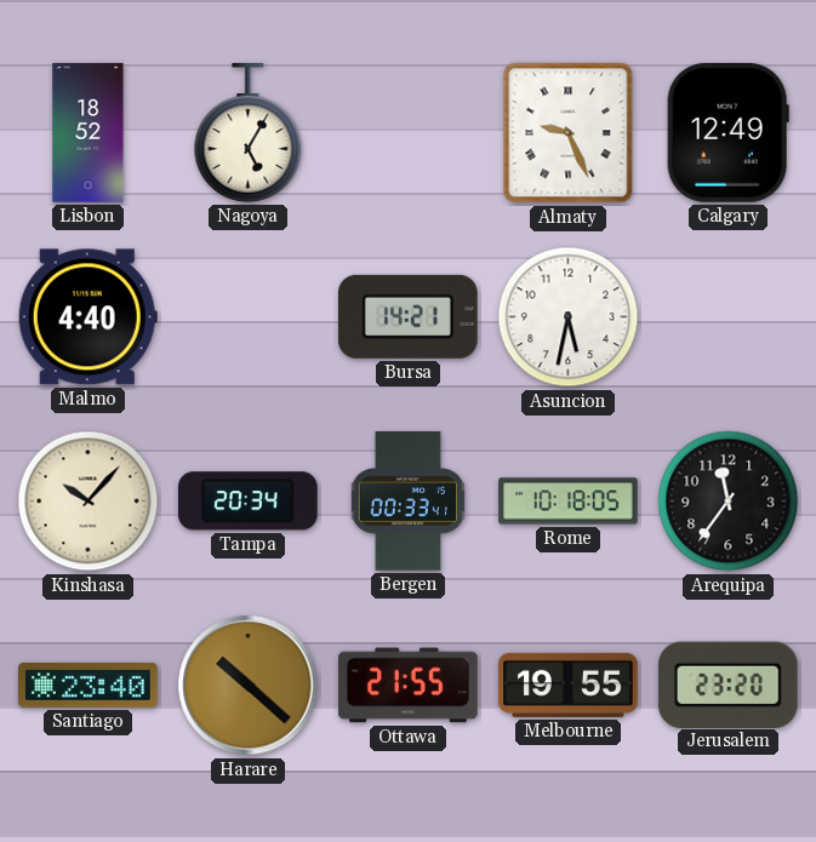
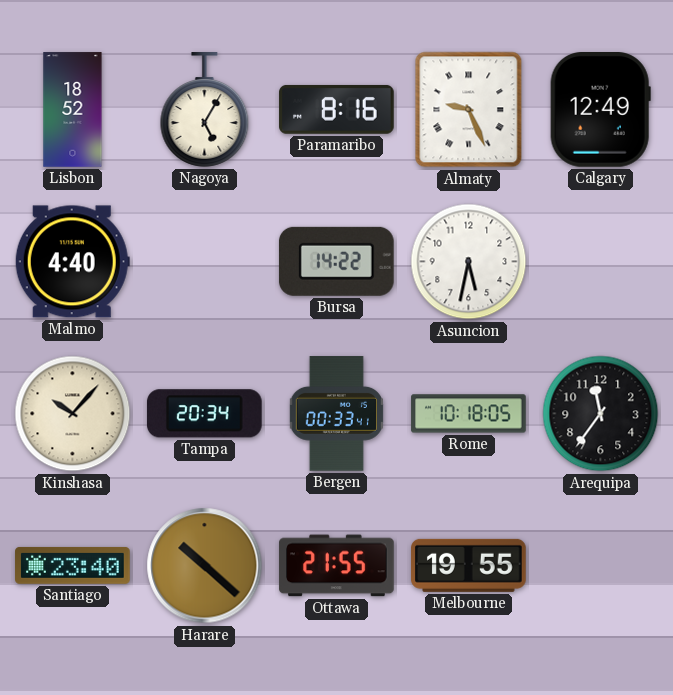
Paramaribo: none -> 8:16
Bursa: 14:21 -> 14:22
Jerusalem: 23:20 -> none
